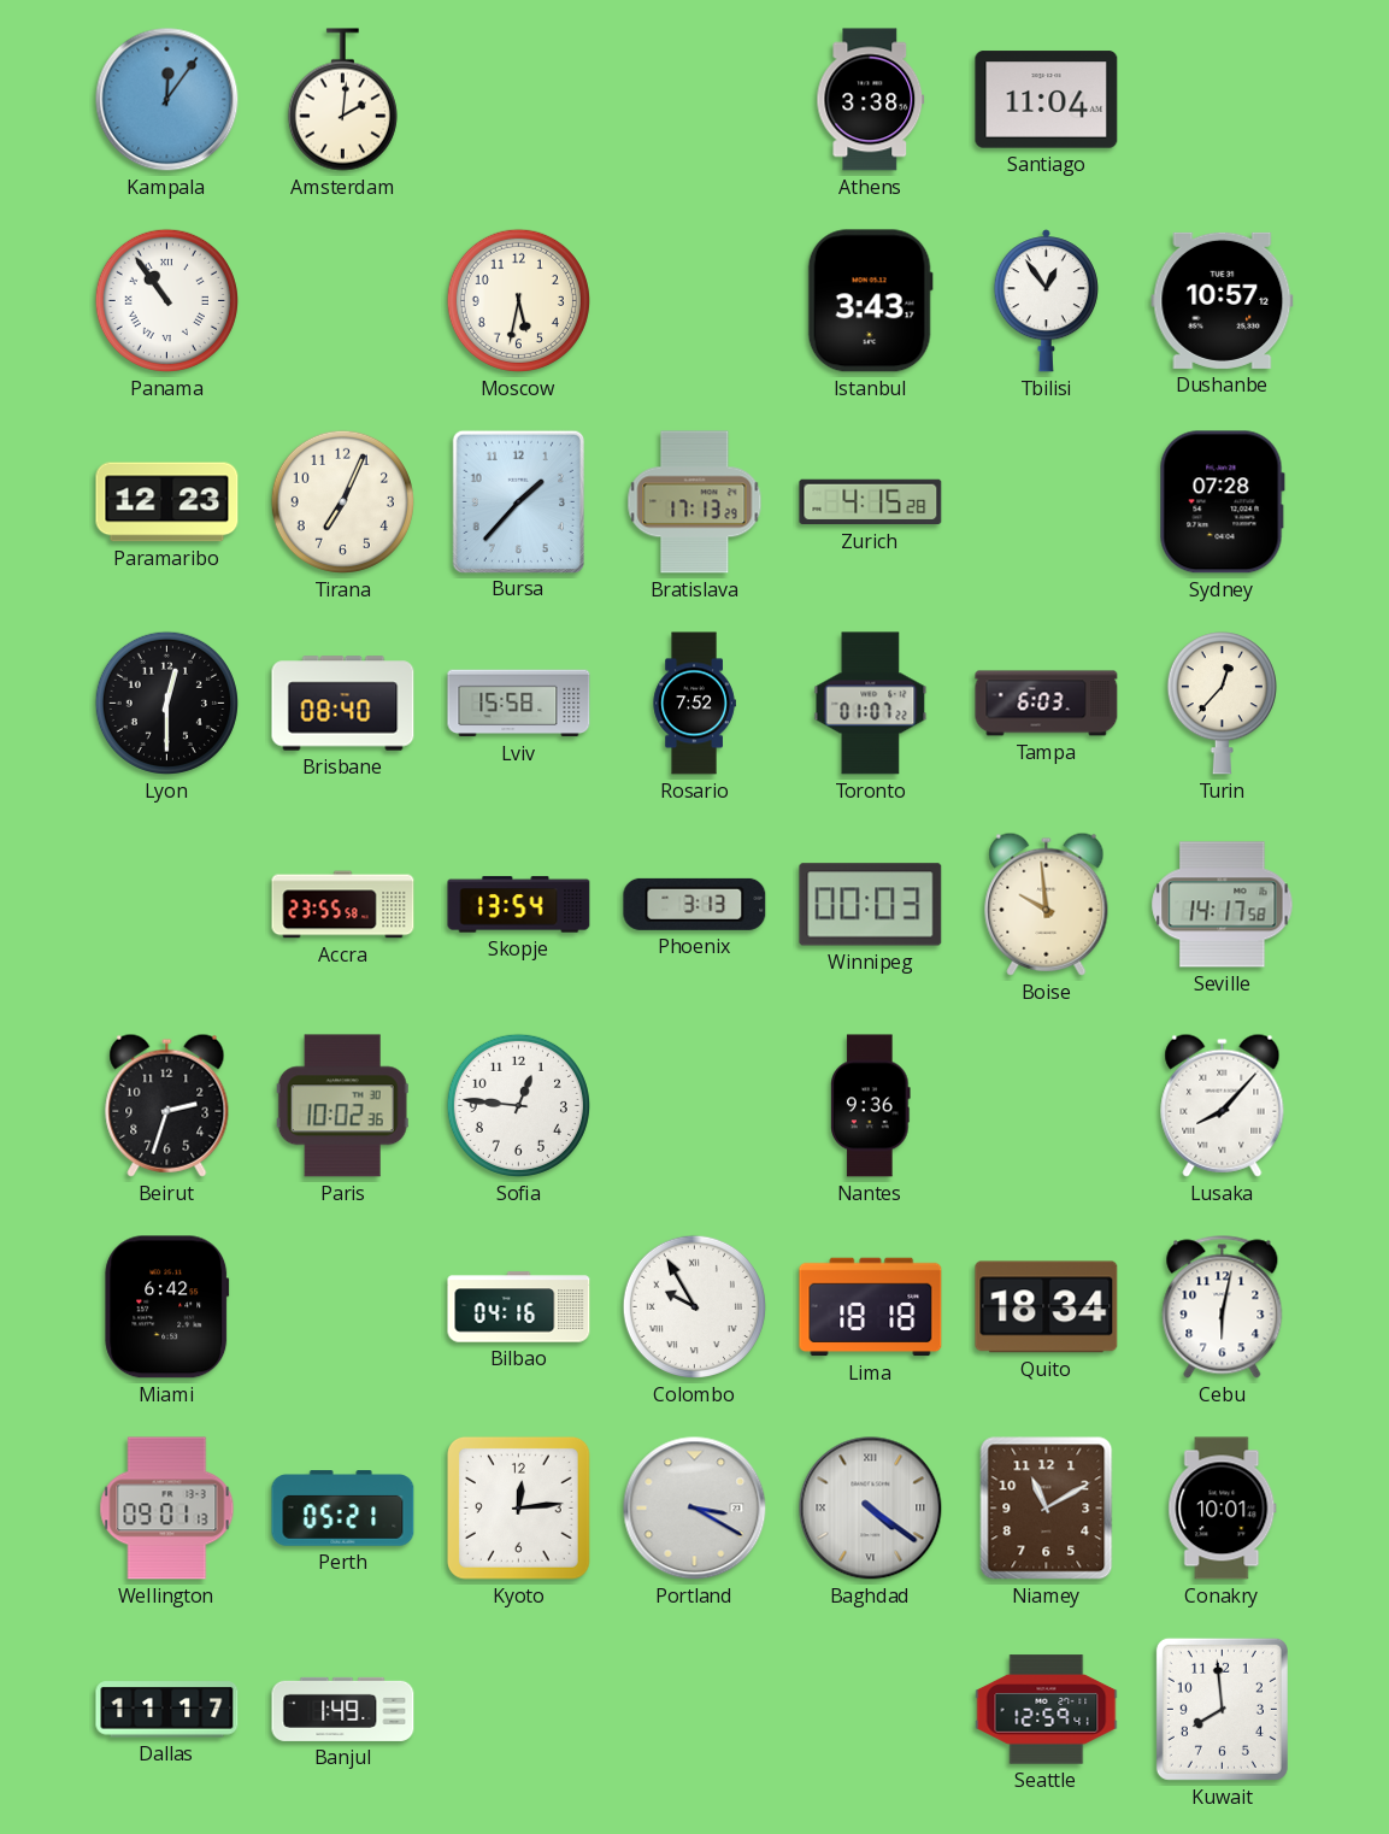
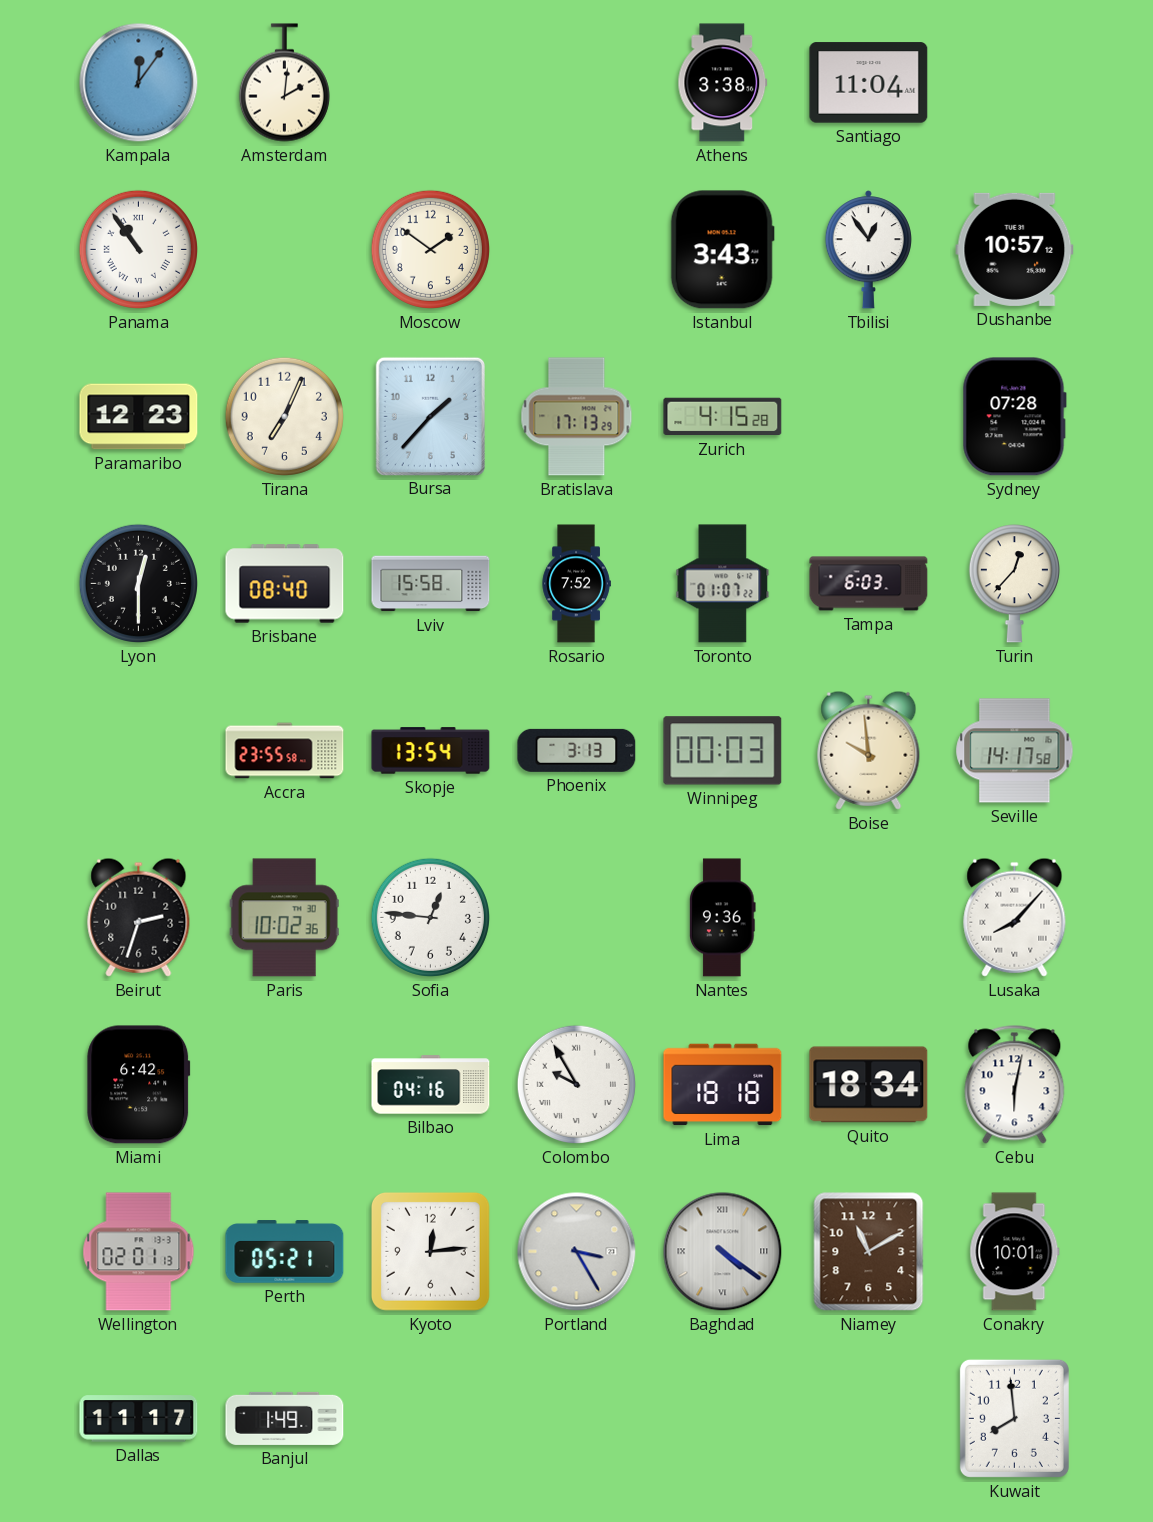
Moscow: 5:32 -> 1:51
Wellington: 09:01 -> 02:01
Portland: 3:20 -> 3:25
Seattle: 12:59 -> none
